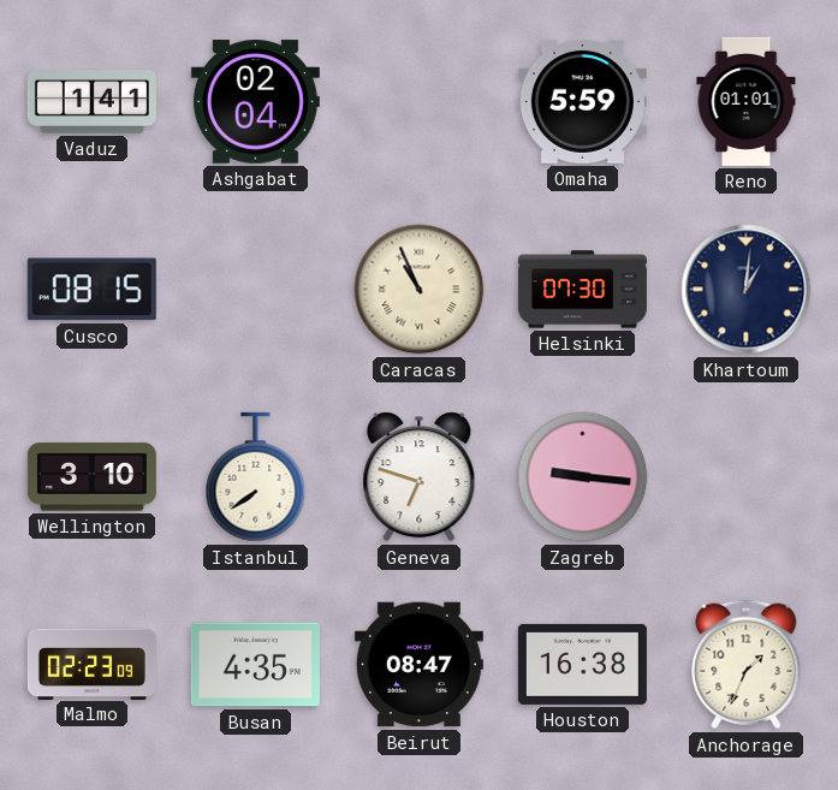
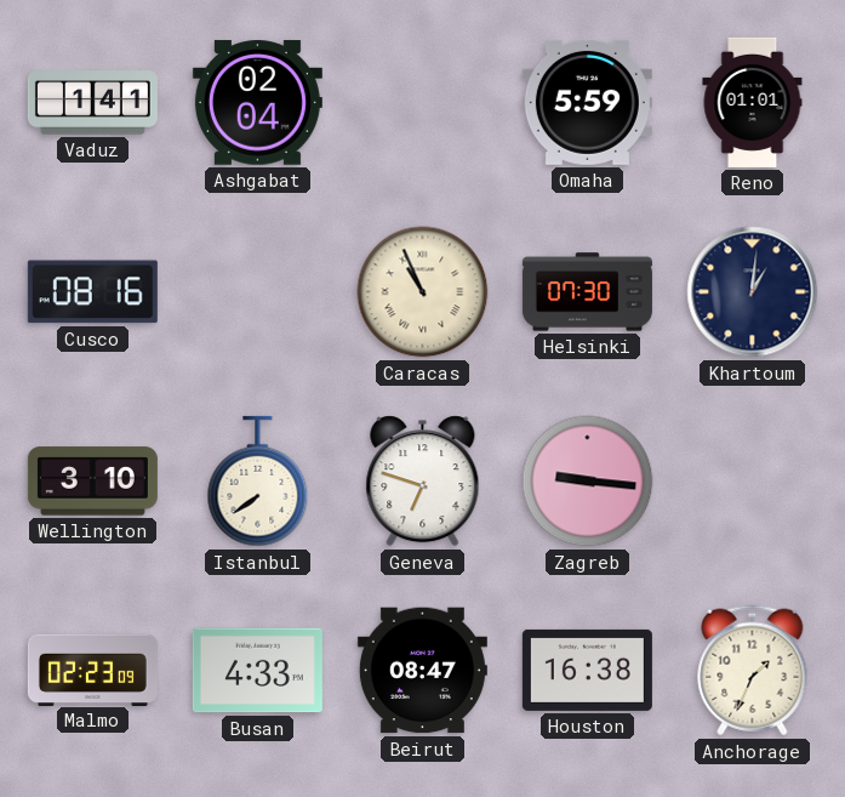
Cusco: 08:15 -> 08:16
Busan: 4:35 -> 4:33
